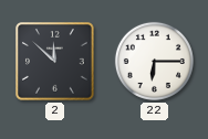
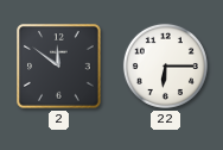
2: 11:52 -> 11:51
